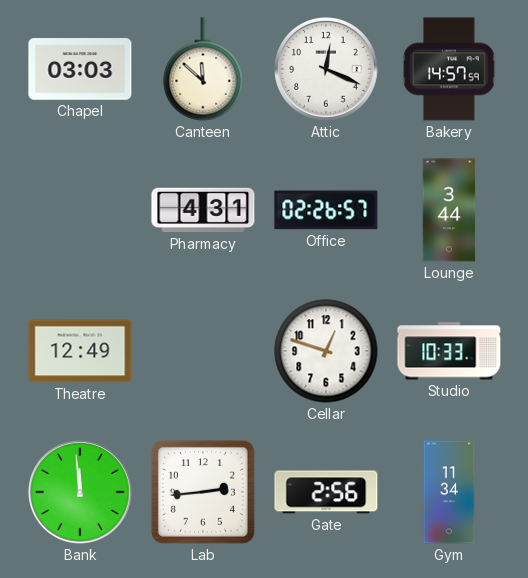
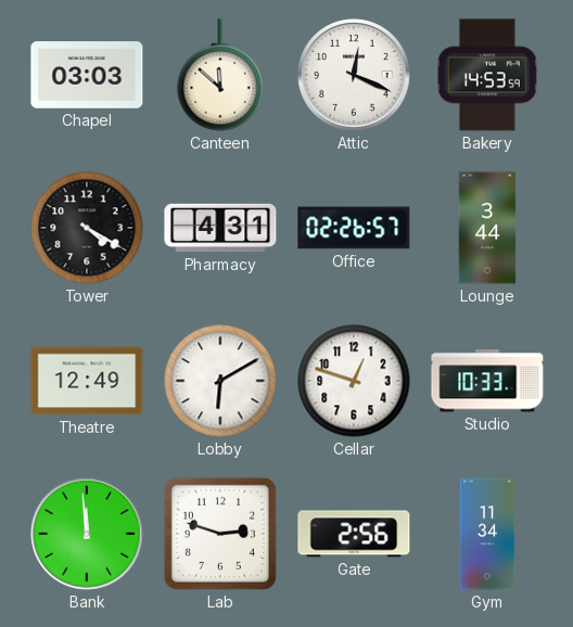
Bakery: 14:57 -> 14:53
Tower: none -> 4:20
Lobby: none -> 6:10
Lab: 2:44 -> 2:48
